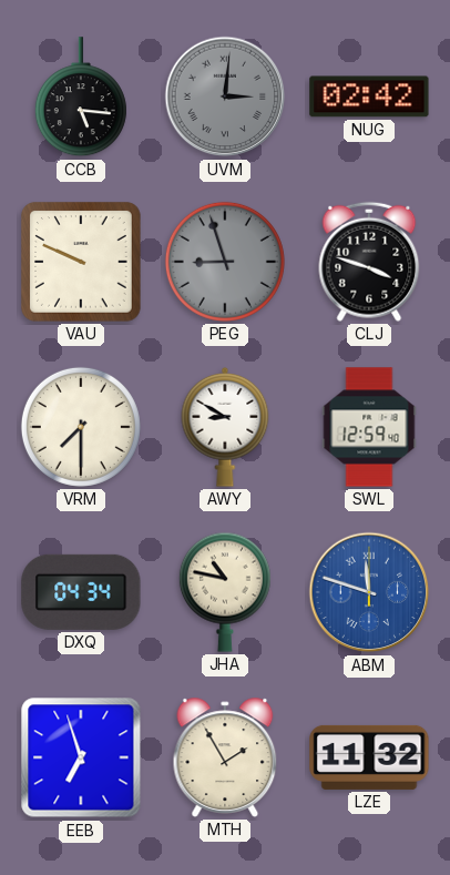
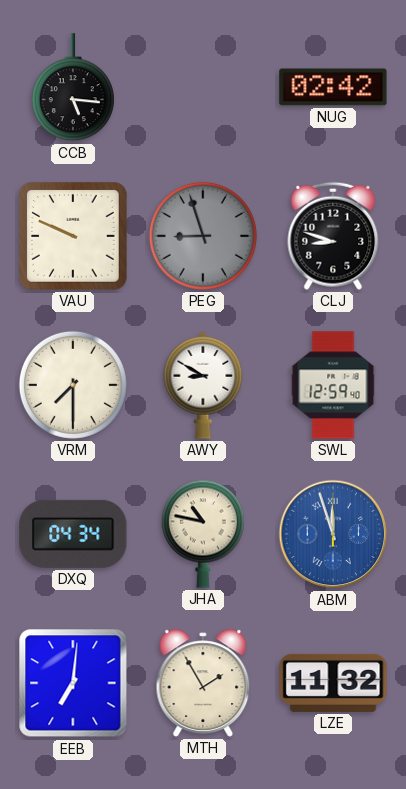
UVM: 3:01 -> none
CLJ: 3:48 -> 8:48
ABM: 11:48 -> 11:57
EEB: 6:57 -> 7:01
